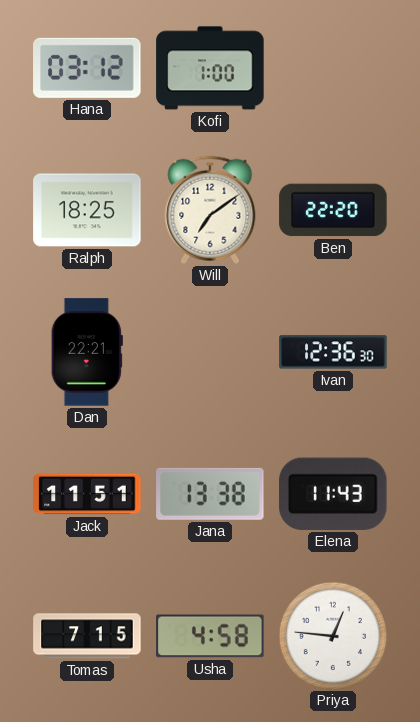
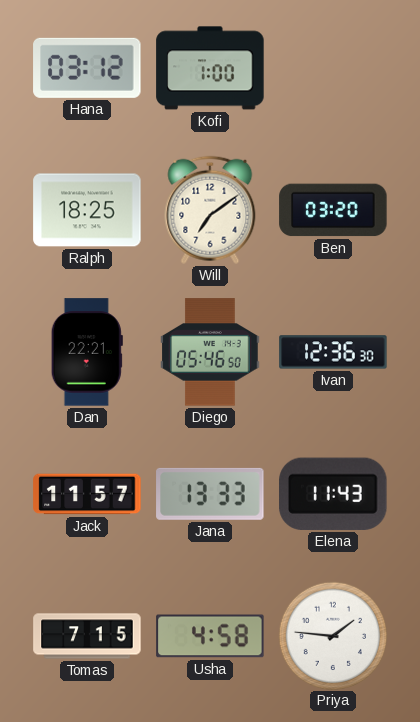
Ben: 22:20 -> 03:20
Diego: none -> 05:46
Jack: 11:51 -> 11:57
Jana: 13:38 -> 13:33
Priya: 12:46 -> 1:46
